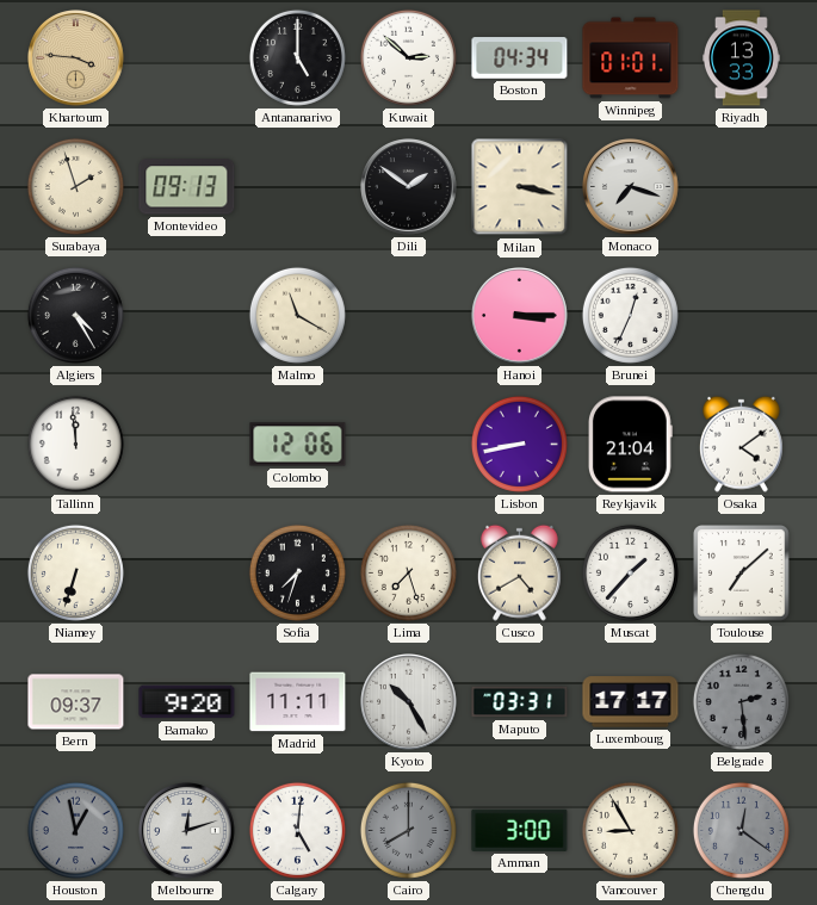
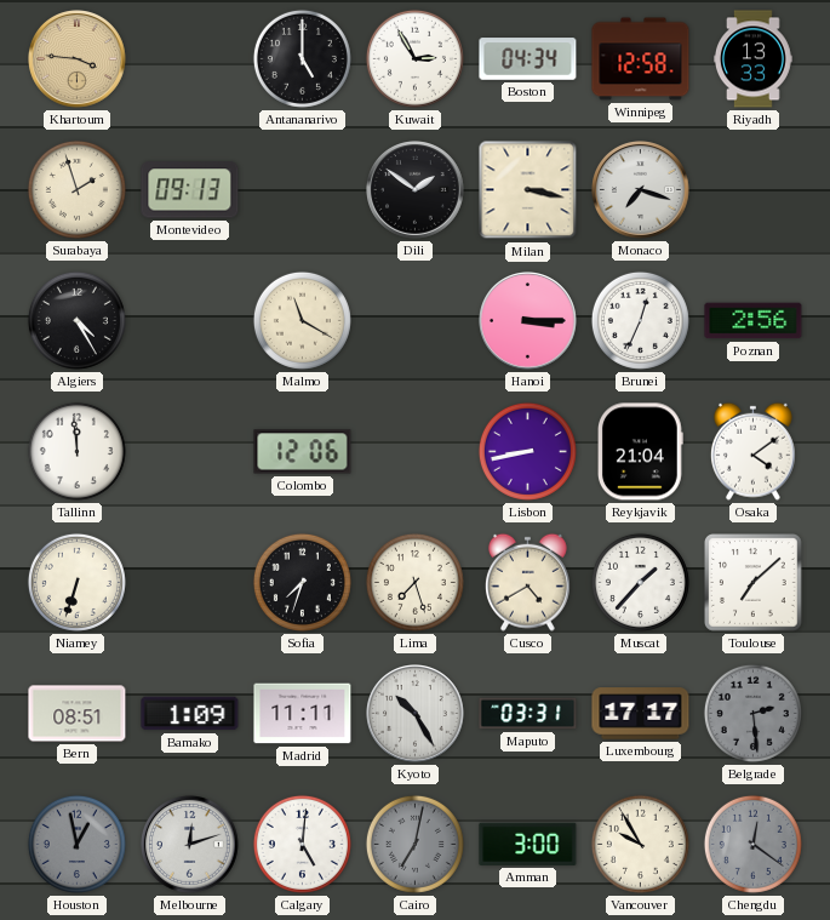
Kuwait: 2:52 -> 2:55
Winnipeg: 01:01 -> 12:58
Poznan: none -> 2:56
Bern: 09:37 -> 08:51
Bamako: 9:20 -> 1:09
Cairo: 8:00 -> 7:02
Vancouver: 8:55 -> 9:55
